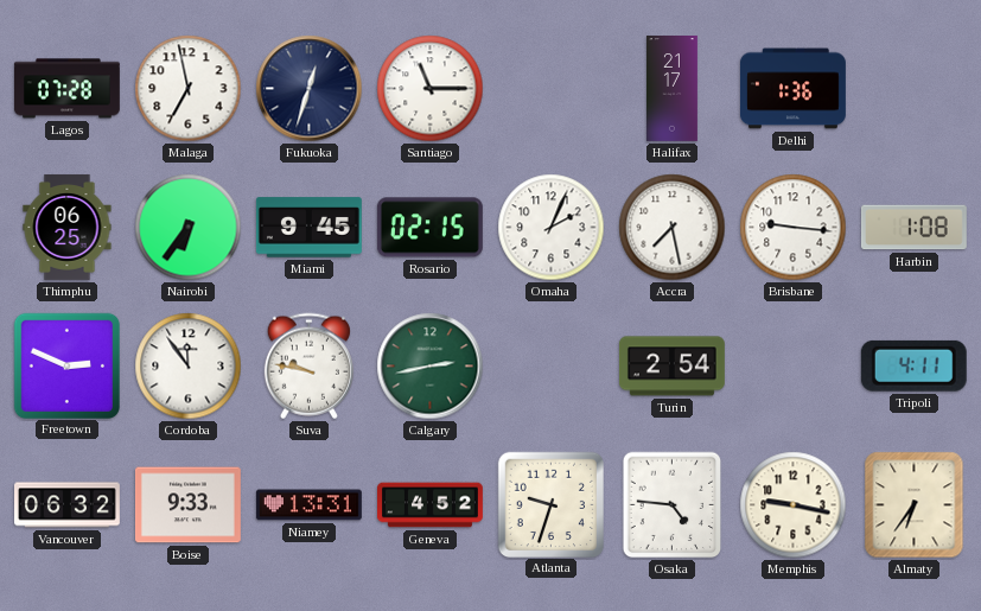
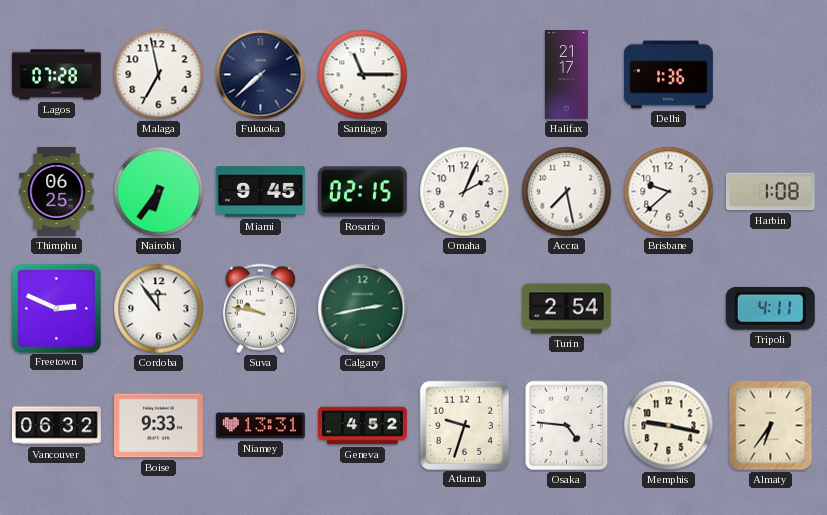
Fukuoka: 12:33 -> 7:38
Brisbane: 9:16 -> 9:38
